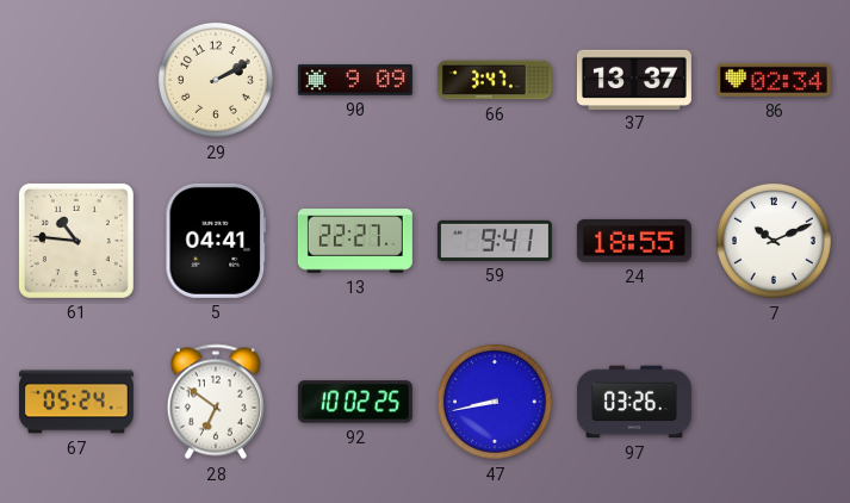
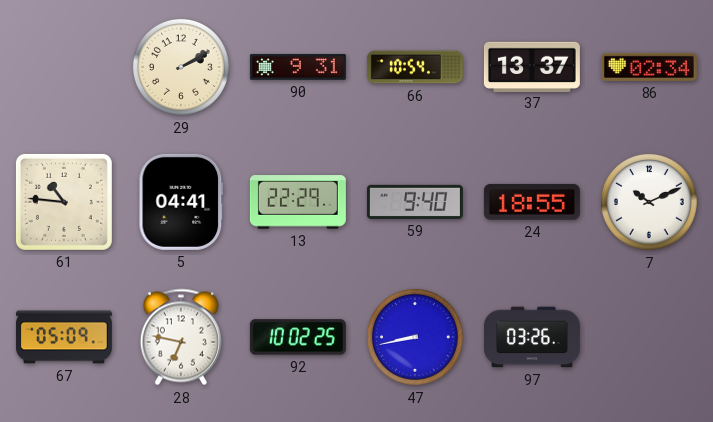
90: 9:09 -> 9:31
66: 3:47 -> 10:54
13: 22:27 -> 22:29
59: 9:41 -> 9:40
67: 05:24 -> 05:09
28: 6:51 -> 6:47
